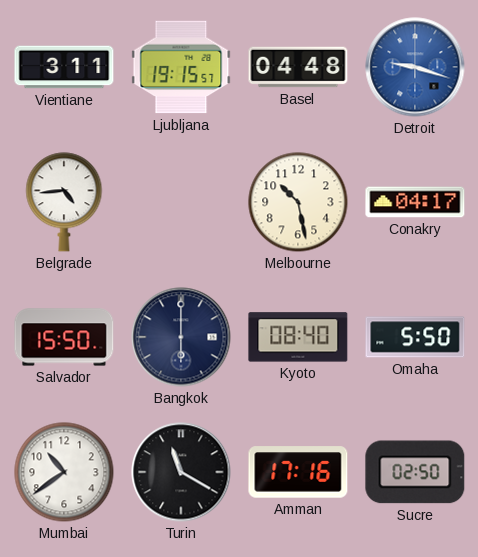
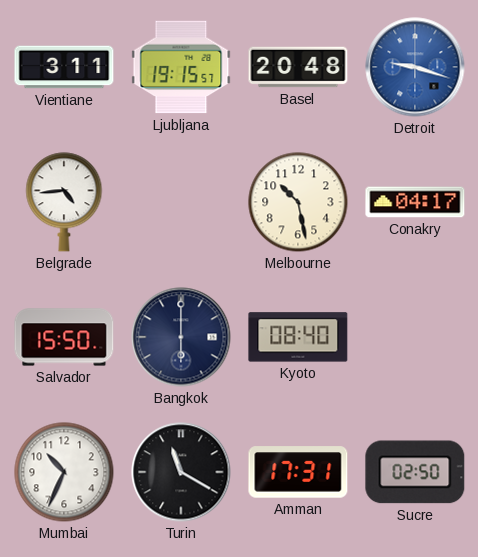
Basel: 04:48 -> 20:48
Omaha: 5:50 -> none
Mumbai: 10:39 -> 10:34
Amman: 17:16 -> 17:31
